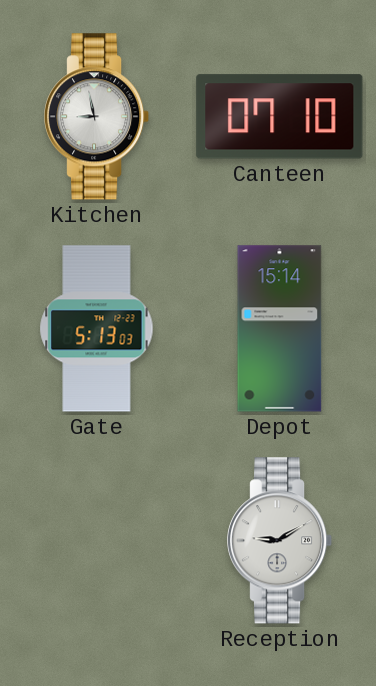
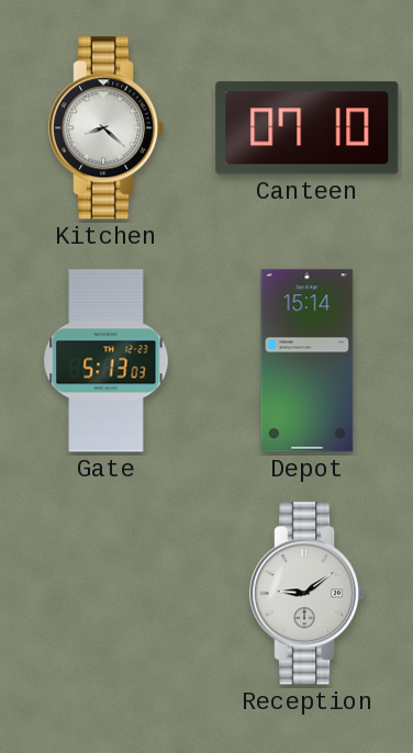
Kitchen: 8:58 -> 8:22
Reception: 9:10 -> 9:09
